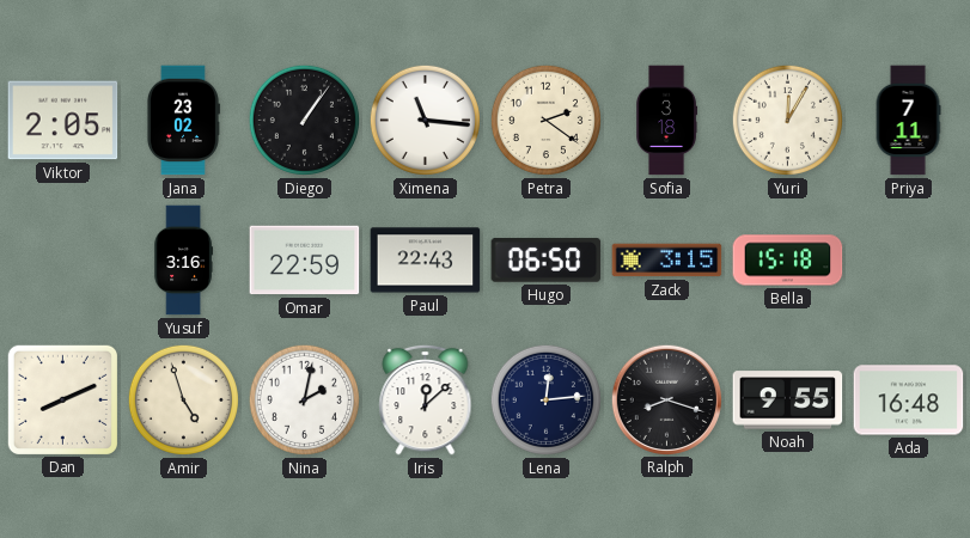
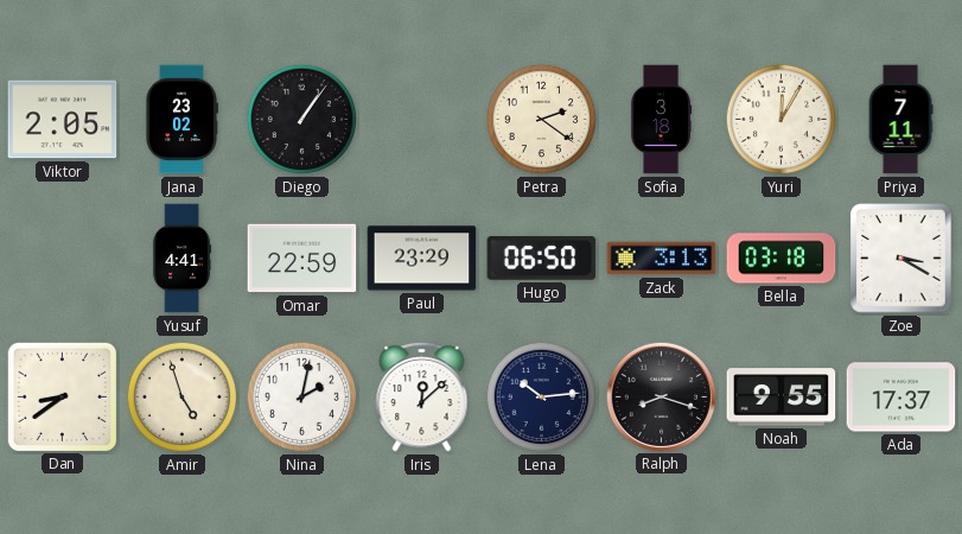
Ximena: 11:16 -> none
Yusuf: 3:16 -> 4:41
Paul: 22:43 -> 23:29
Zack: 3:15 -> 3:13
Bella: 15:18 -> 03:18
Zoe: none -> 3:20
Dan: 8:11 -> 8:39
Lena: 12:14 -> 10:14
Ada: 16:48 -> 17:37
